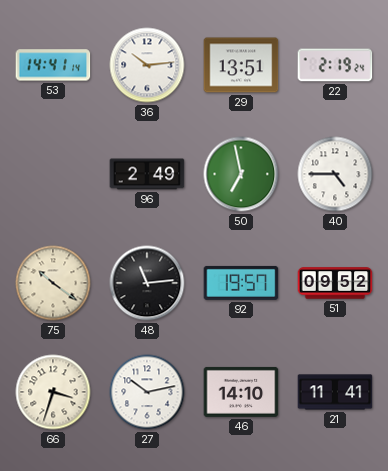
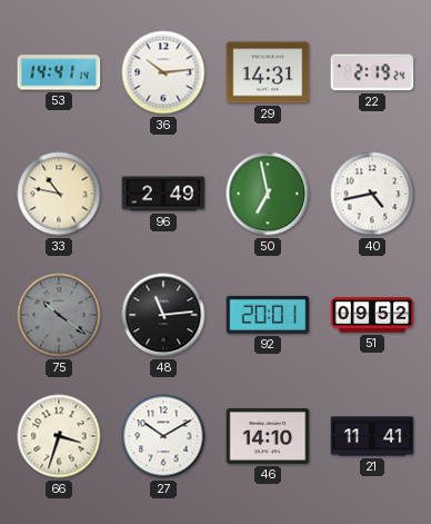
29: 13:51 -> 14:31
33: none -> 10:47
40: 4:45 -> 4:43
75 dial: cream -> grey
92: 19:57 -> 20:01
27: 10:13 -> 10:10
